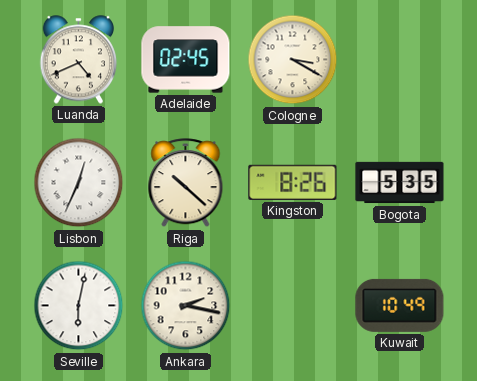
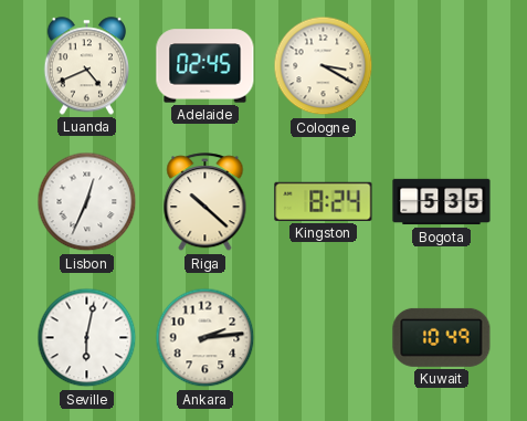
Kingston: 8:26 -> 8:24
Ankara: 2:17 -> 2:14
